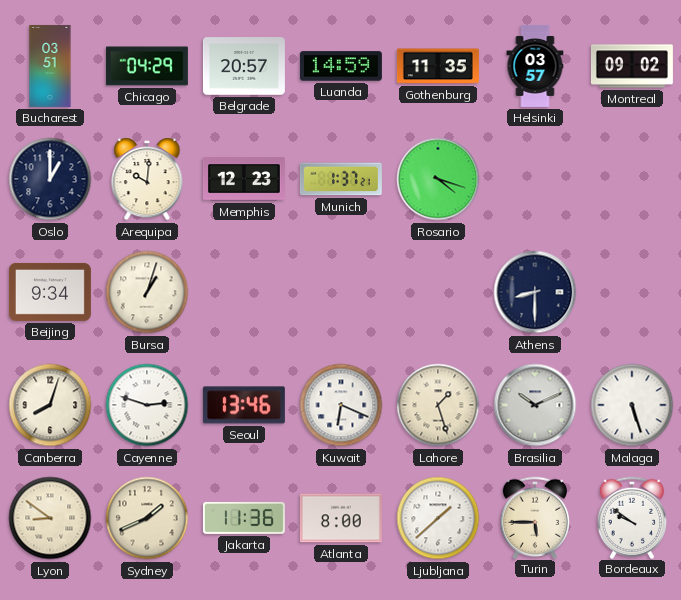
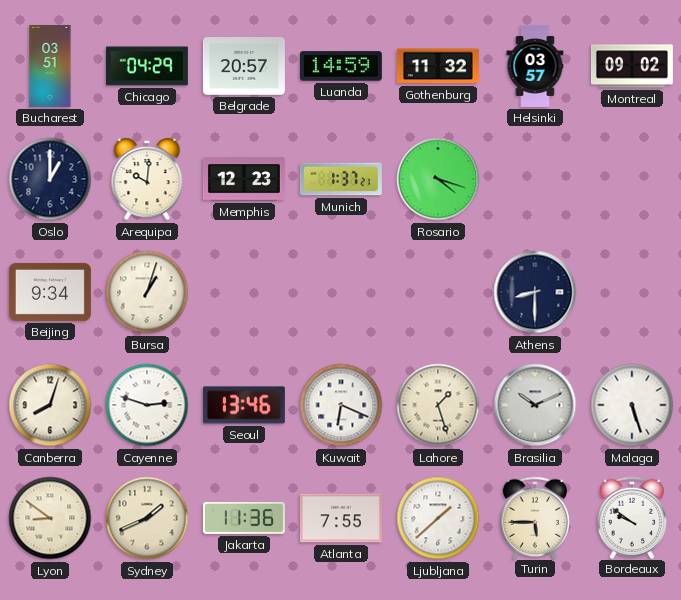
Gothenburg: 11:35 -> 11:32
Atlanta: 8:00 -> 7:55
